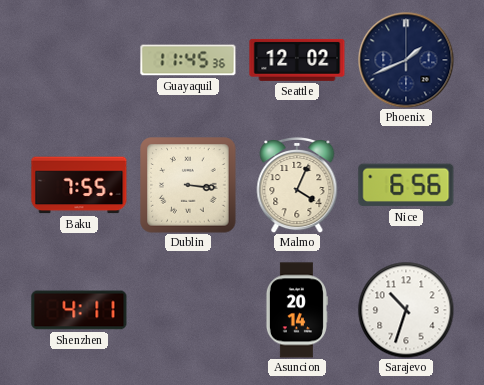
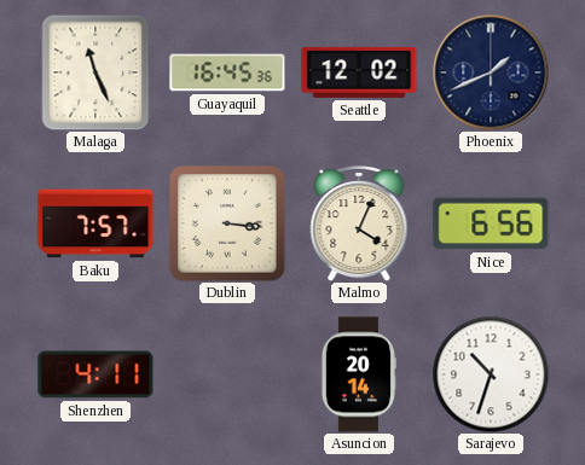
Malaga: none -> 11:26
Guayaquil: 11:45 -> 16:45
Baku: 7:55 -> 7:57
